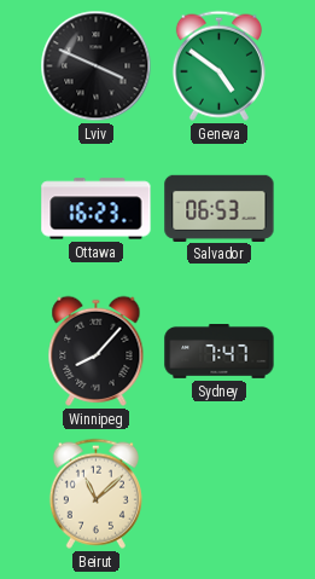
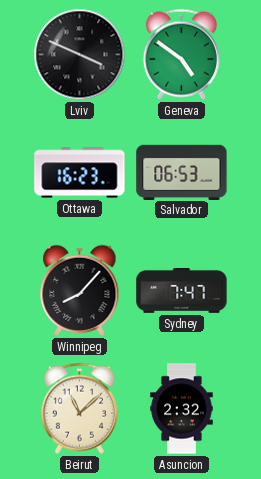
Asuncion: none -> 2:32
